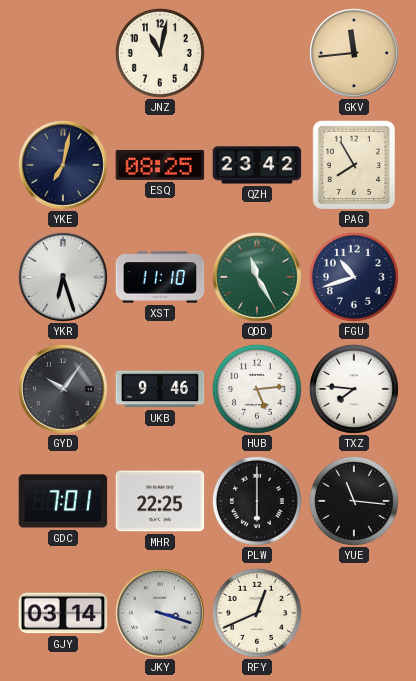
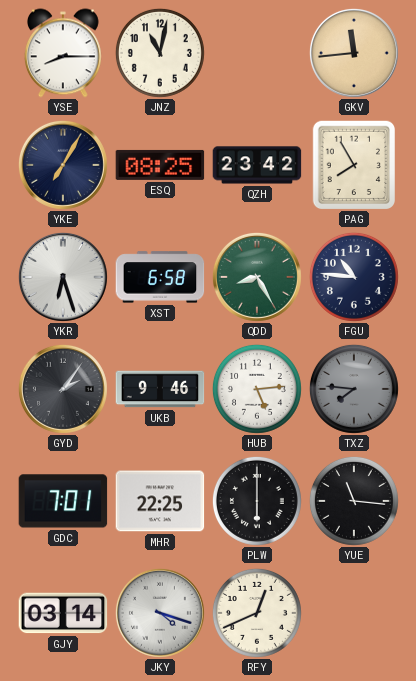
YSE: none -> 8:15
YKE: 7:02 -> 7:05
XST: 11:10 -> 6:58
QDD: 11:25 -> 8:25
FGU: 10:42 -> 10:46
GYD: 10:06 -> 2:06
TXZ dial: white -> grey
JKY: 3:18 -> 4:18
